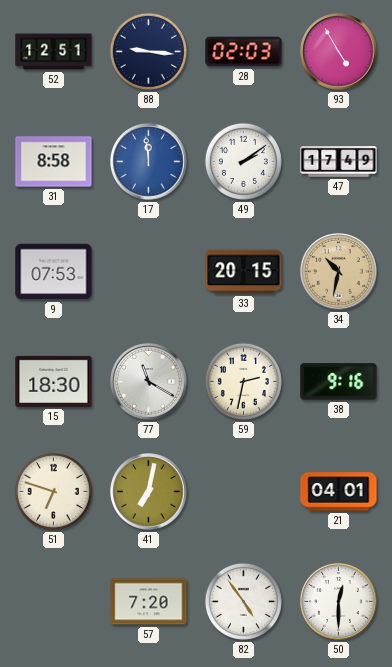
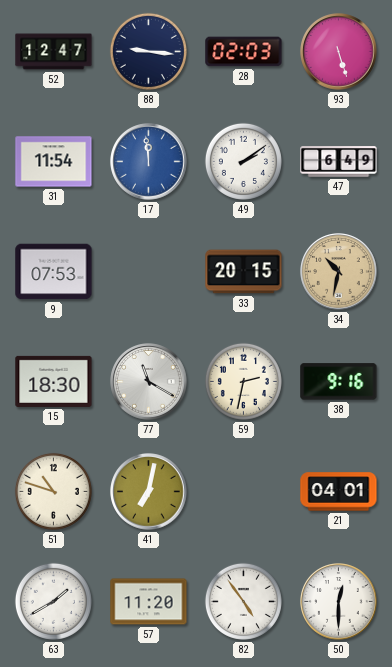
52: 12:51 -> 12:47
93: 4:55 -> 5:27
31: 8:58 -> 11:54
47: 17:49 -> 6:49
51: 6:48 -> 10:48
63: none -> 1:40
57: 7:20 -> 11:20
